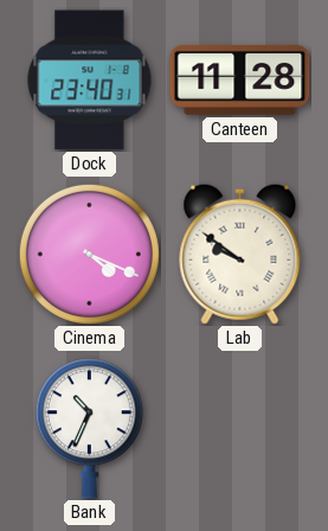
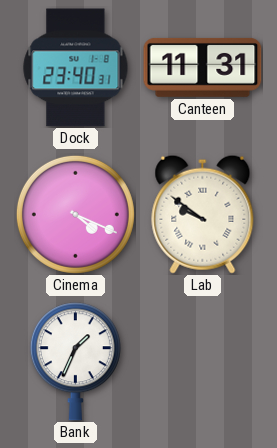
Canteen: 11:28 -> 11:31
Bank: 10:34 -> 1:34
